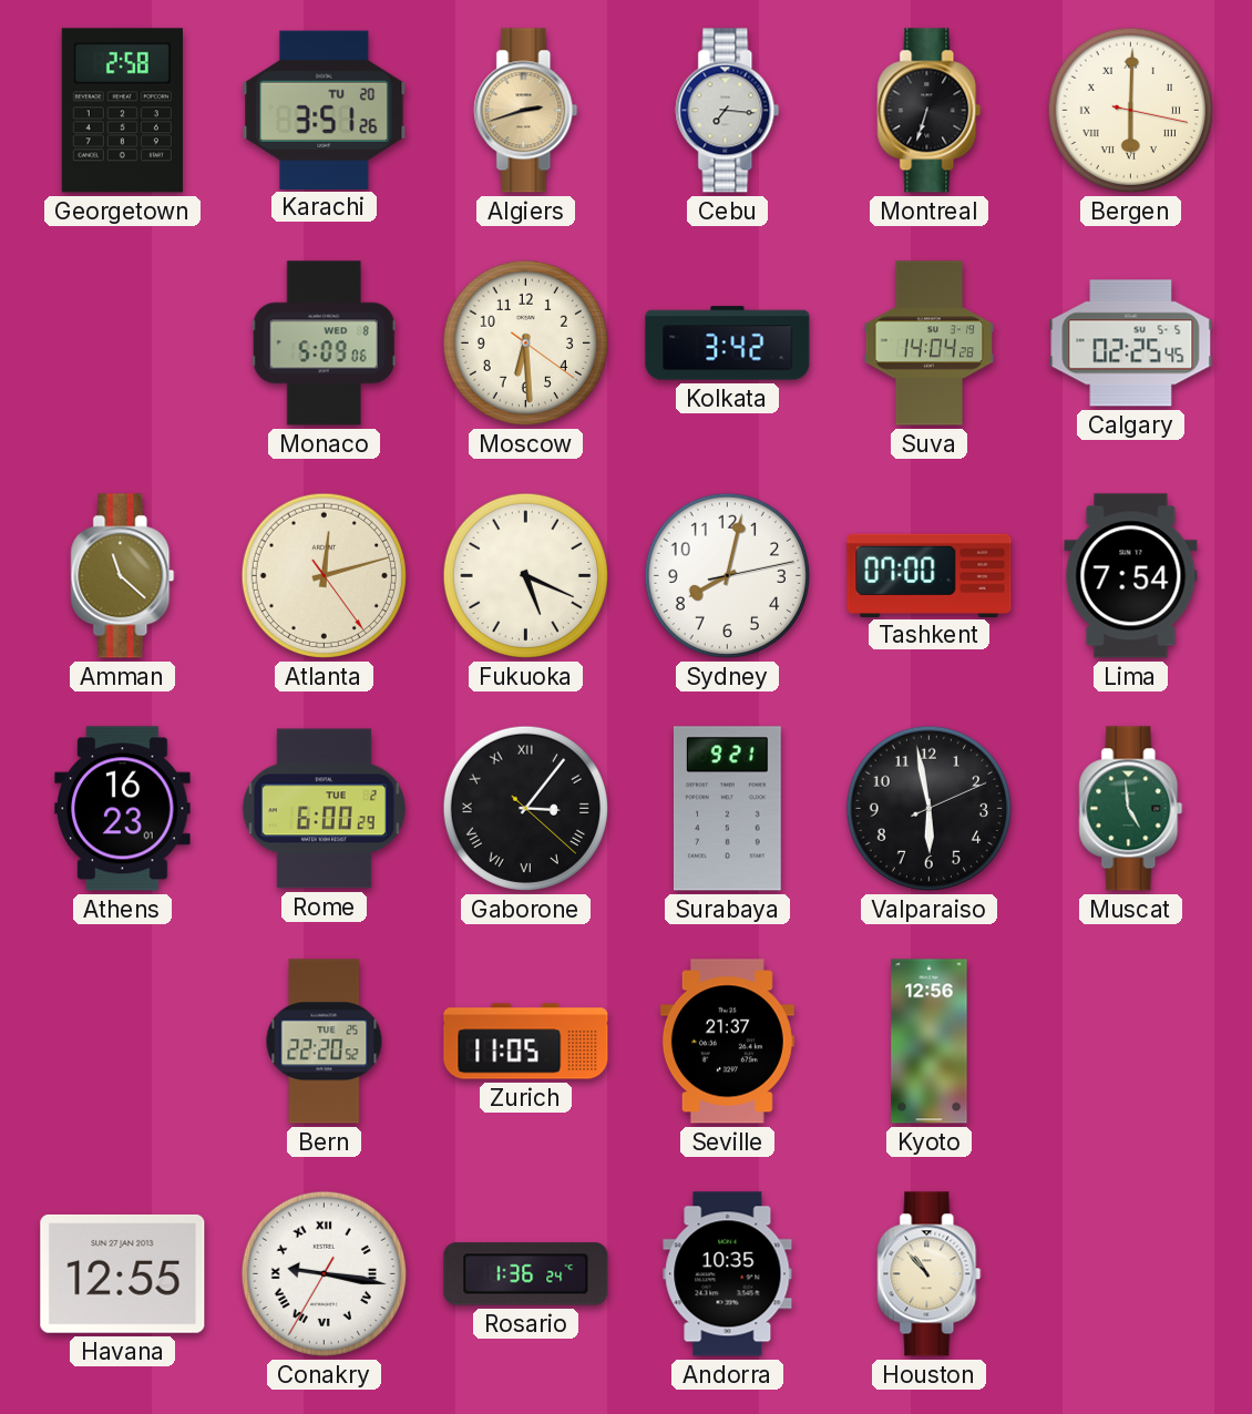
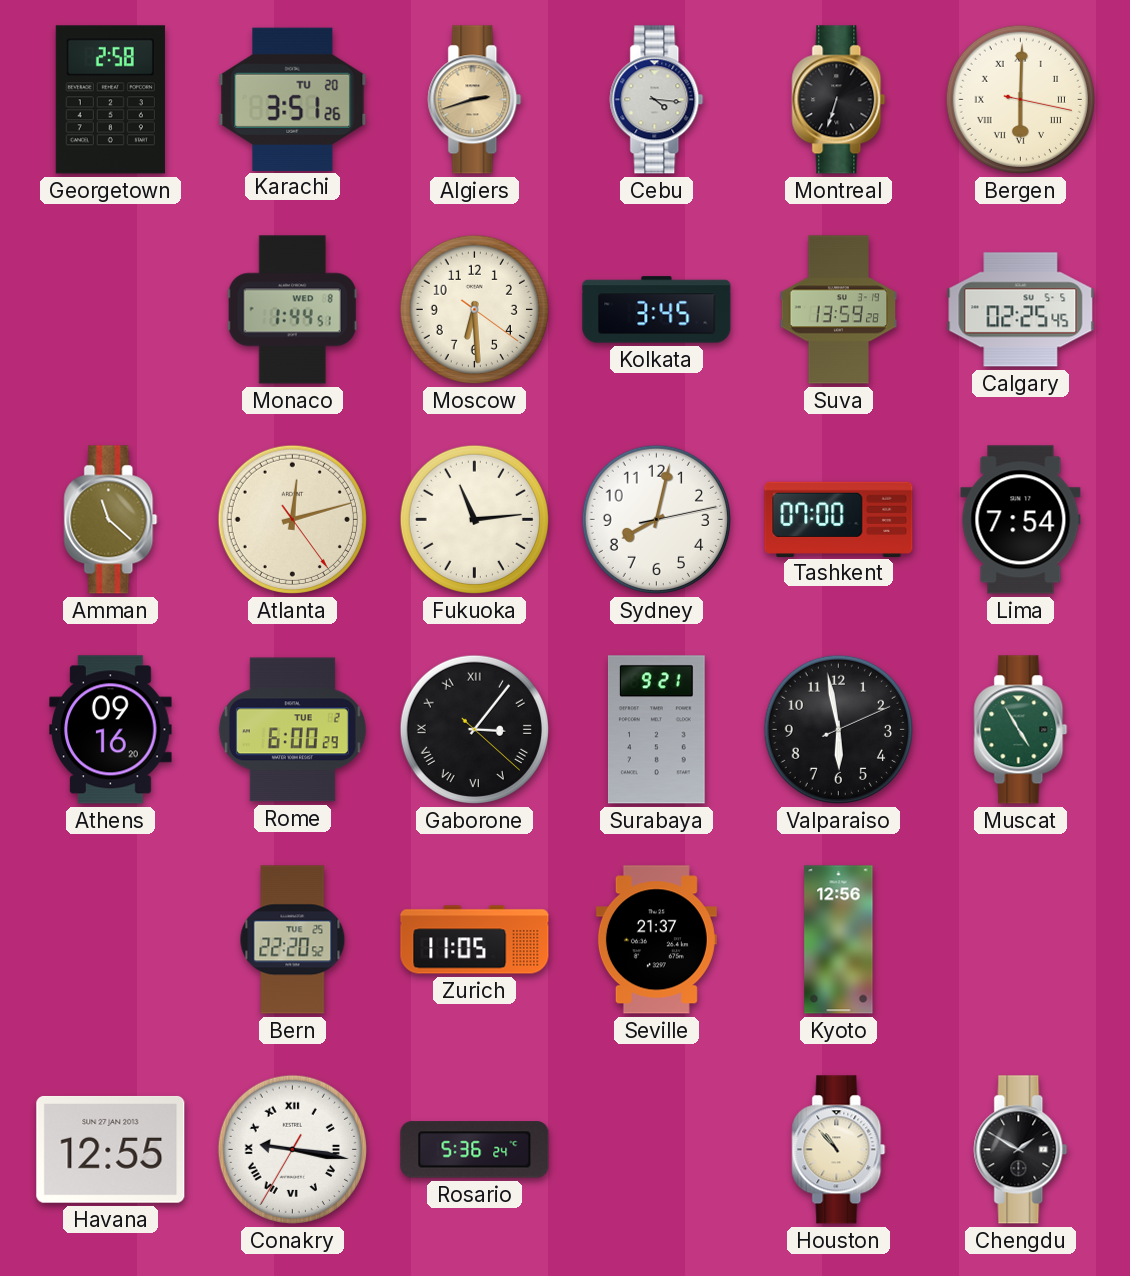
Cebu: 7:16 -> 4:16
Monaco: 5:09 -> 1:44
Kolkata: 3:42 -> 3:45
Suva: 14:04 -> 13:59
Fukuoka: 5:19 -> 11:14
Athens: 16:23 -> 09:16
Muscat: 4:59 -> 4:55
Rosario: 1:36 -> 5:36
Andorra: 10:35 -> none
Chengdu: none -> 1:50
